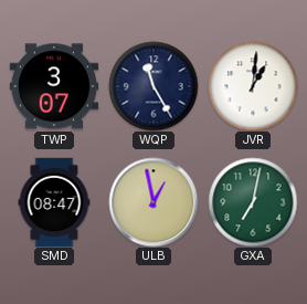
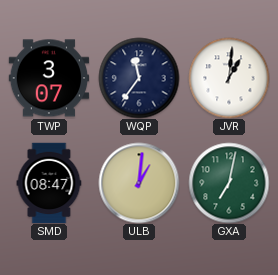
WQP: 11:25 -> 11:36
ULB: 12:58 -> 1:01
